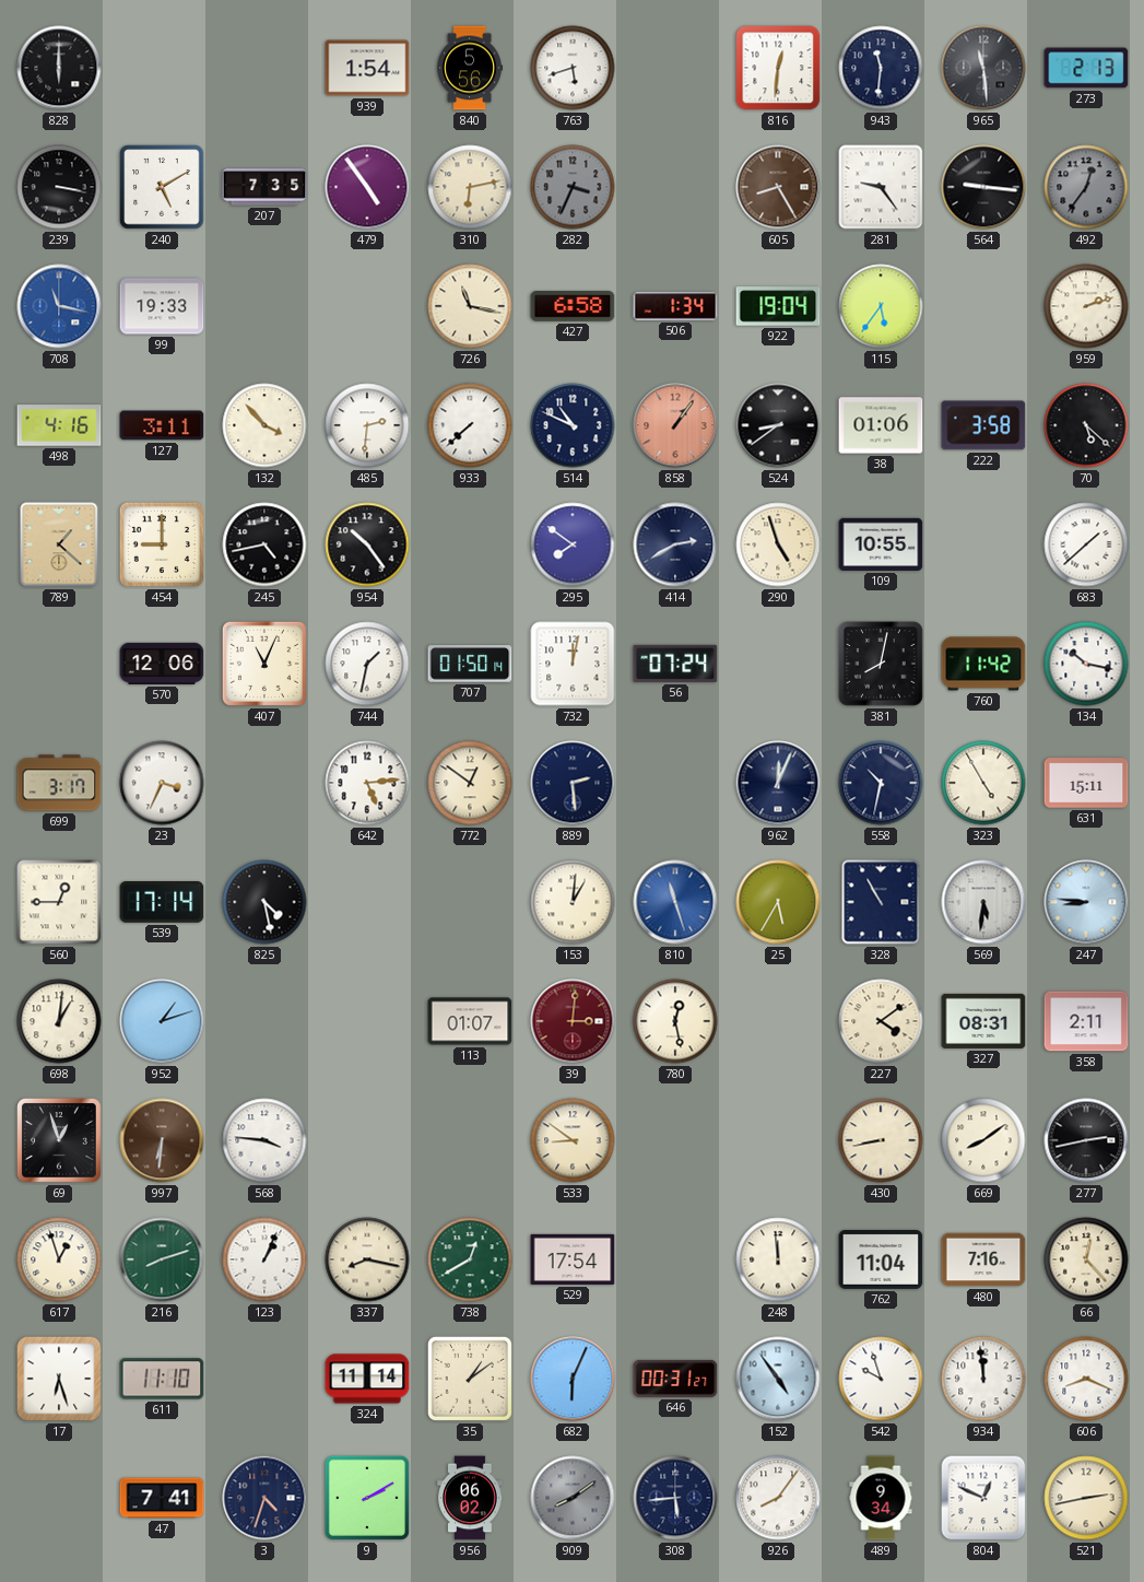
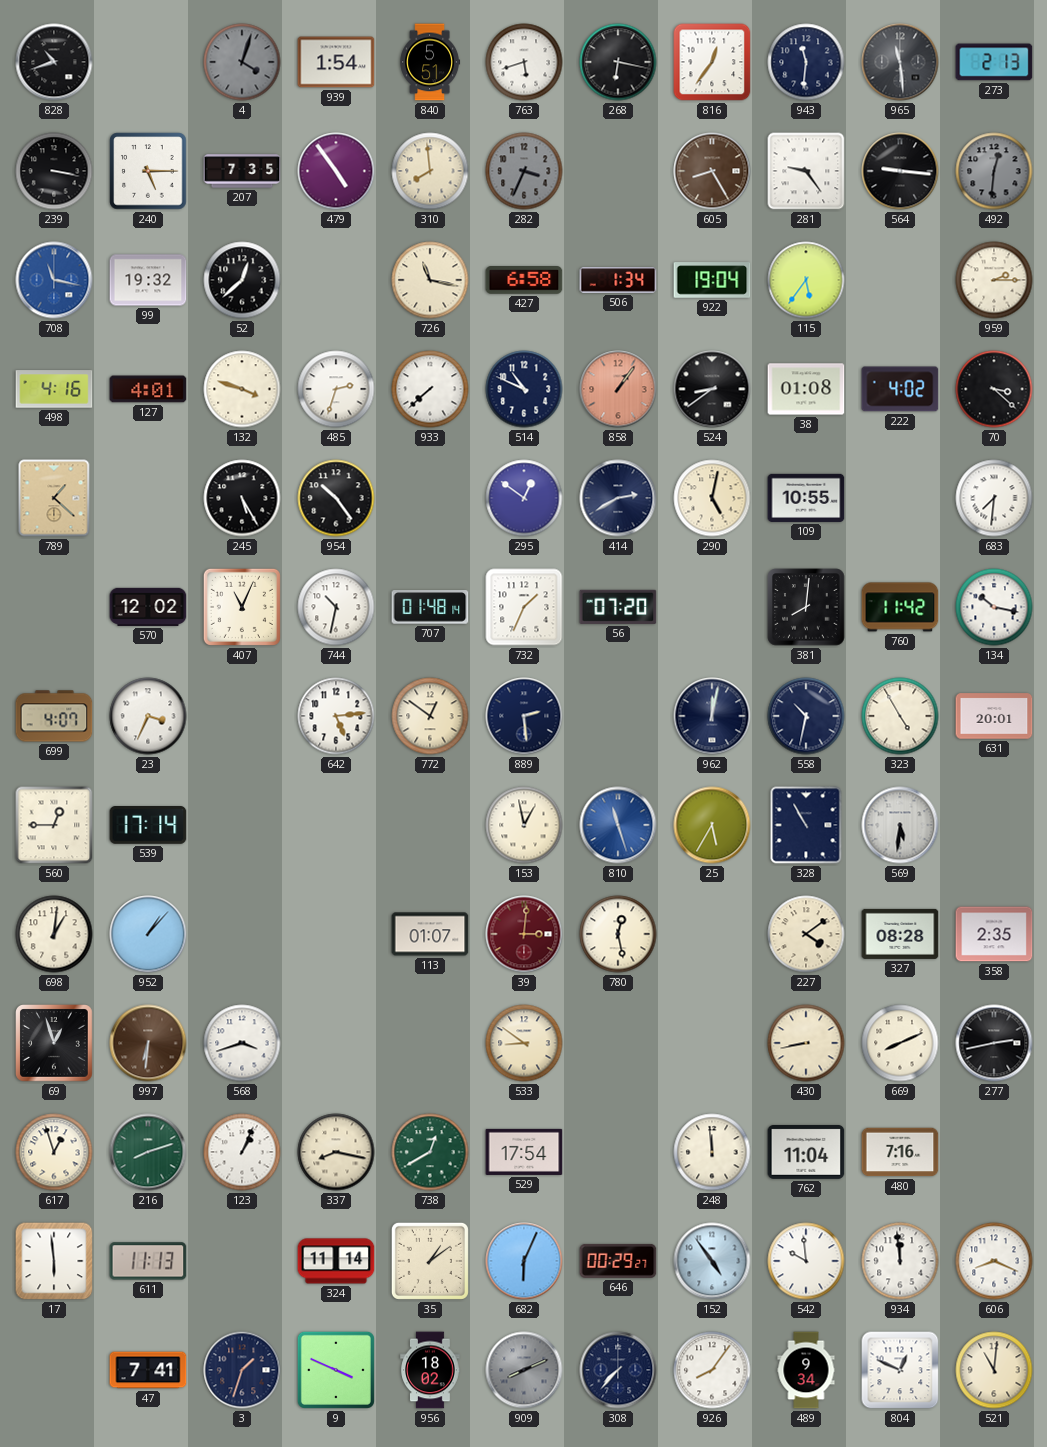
828: 6:00 -> 10:42
4: none -> 4:03
840: 5:56 -> 5:51
268: none -> 6:17
816: 12:31 -> 12:36
240: 5:10 -> 5:15
310: 6:13 -> 7:59
492: 12:36 -> 12:31
99: 19:33 -> 19:32
52: none -> 12:38
959: 2:12 -> 2:15
127: 3:11 -> 4:01
132: 3:53 -> 3:48
485: 2:31 -> 2:33
38: 01:06 -> 01:08
222: 3:58 -> 4:02
70: 5:22 -> 3:22
454: 9:00 -> none
245: 4:43 -> 5:25
295: 7:51 -> 12:51
290: 4:57 -> 5:02
683: 1:38 -> 7:31
570: 12:06 -> 12:02
744: 1:32 -> 10:32
707: 01:50 -> 01:48
732: 12:02 -> 1:34
56: 07:24 -> 07:20
381: 8:02 -> 8:01
699: 3:17 -> 4:07
962: 12:04 -> 12:02
631: 15:11 -> 20:01
825: 4:28 -> none
153: 1:01 -> 12:58
247: 8:46 -> none
952: 1:12 -> 1:07
327: 08:31 -> 08:28
358: 2:11 -> 2:35
568: 3:46 -> 3:42
669: 8:09 -> 8:11
66: 12:23 -> none
17: 6:27 -> 5:59
611: 11:10 -> 11:13
646: 00:31 -> 00:29
542: 9:57 -> 9:59
3: 4:33 -> 1:33
9: 2:10 -> 3:49
956: 06:02 -> 18:02
909: 8:09 -> 8:11
308: 5:44 -> 7:37
521: 2:43 -> 11:01
